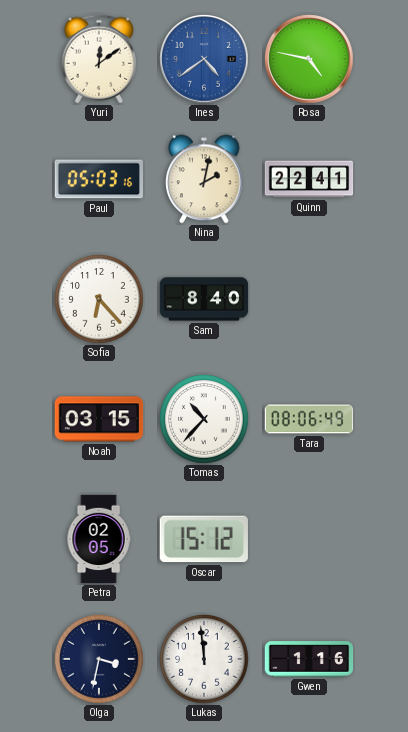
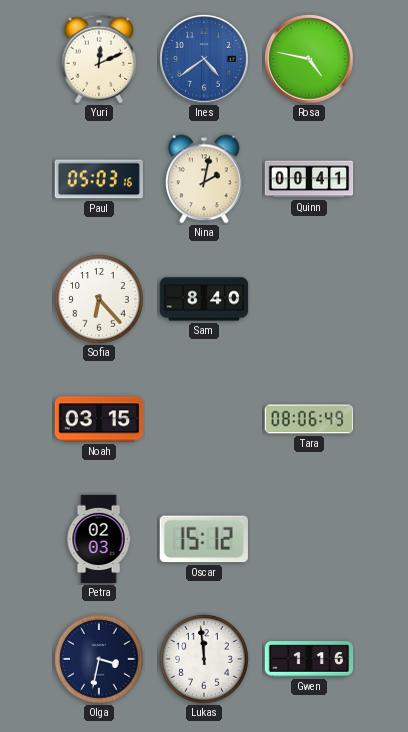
Yuri: 12:09 -> 12:11
Quinn: 22:41 -> 00:41
Tomas: 10:37 -> none
Petra: 02:05 -> 02:03
